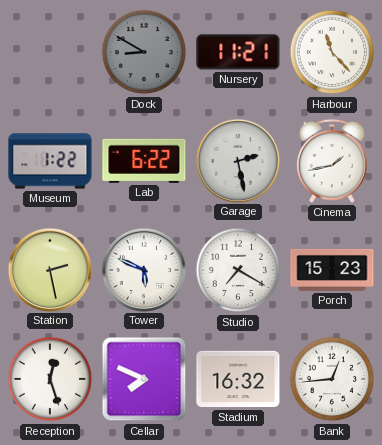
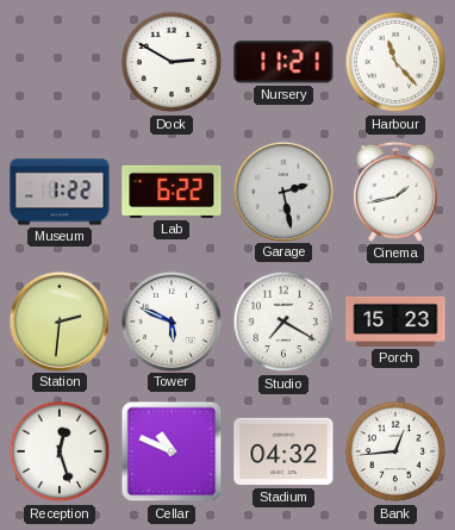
Dock: 8:50 -> 2:50
Dock dial: grey -> white
Station: 2:28 -> 2:31
Cellar: 7:49 -> 10:49
Stadium: 16:32 -> 04:32
